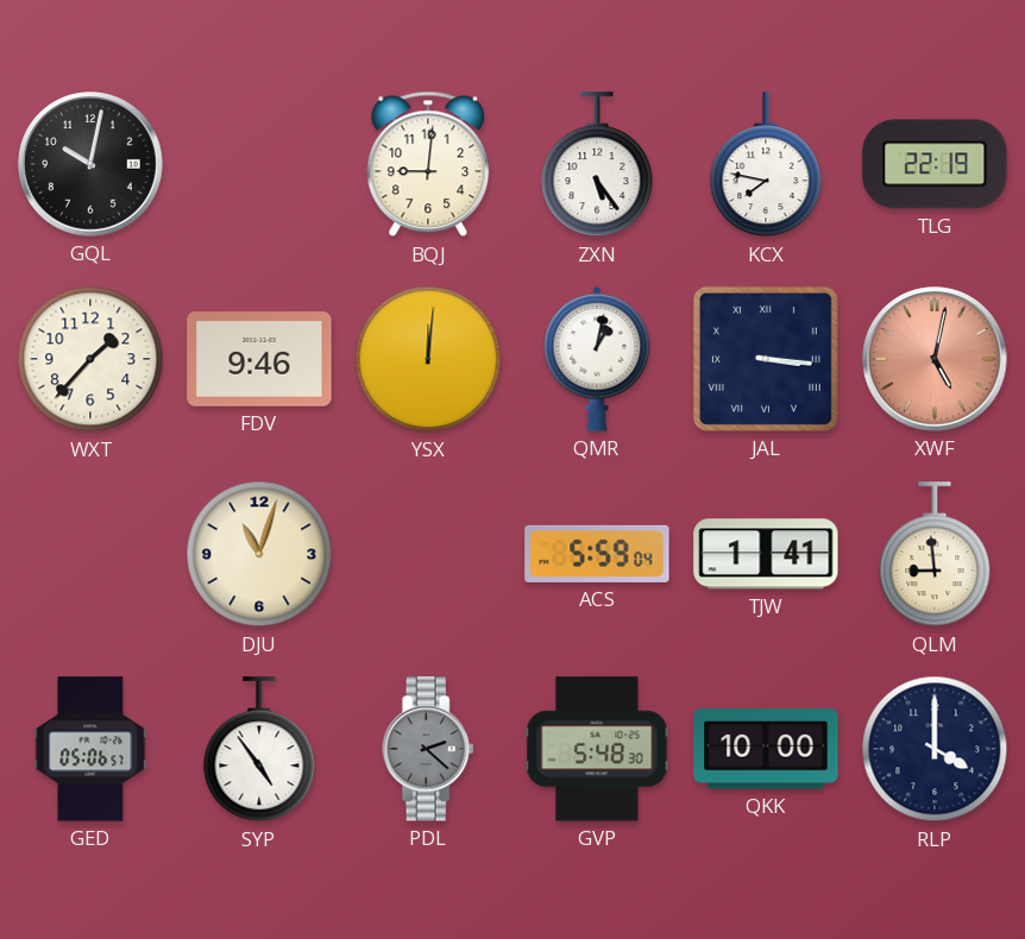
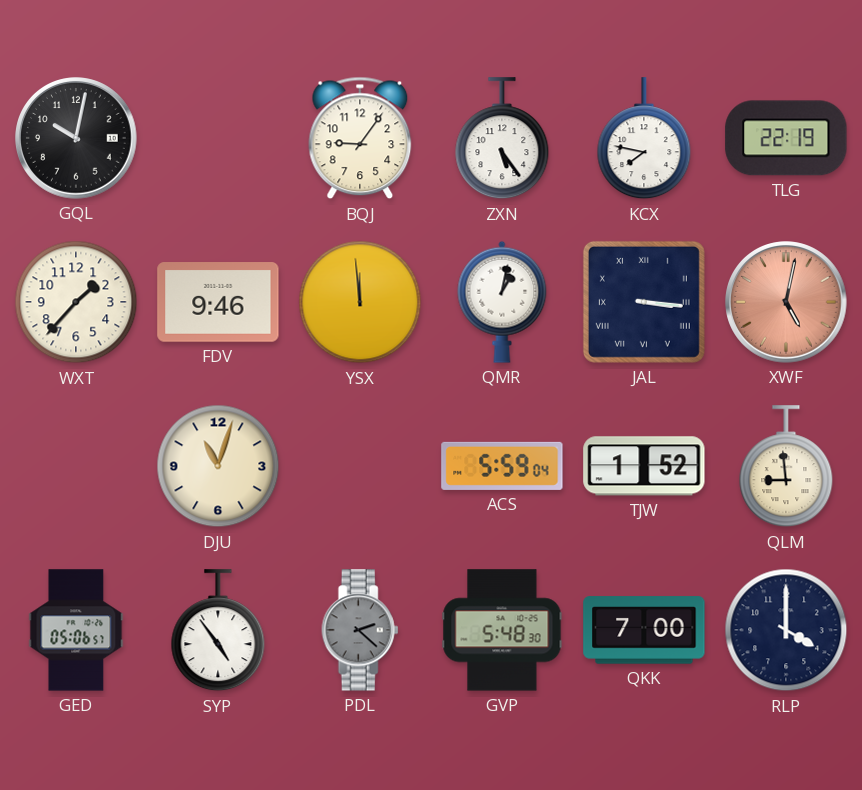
BQJ: 9:01 -> 9:06
YSX: 12:01 -> 11:59
TJW: 1:41 -> 1:52
QKK: 10:00 -> 7:00
